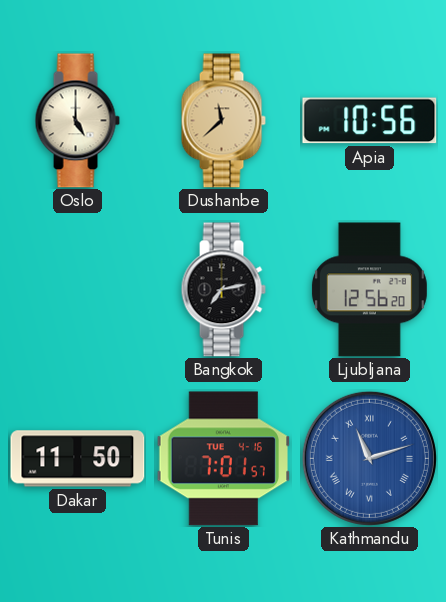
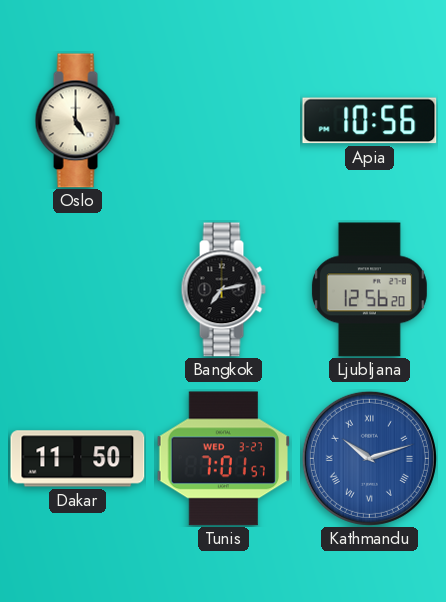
Dushanbe: 11:38 -> none
Tunis date: TUE 4-16 -> WED 3-27
Kathmandu: 11:12 -> 10:12
